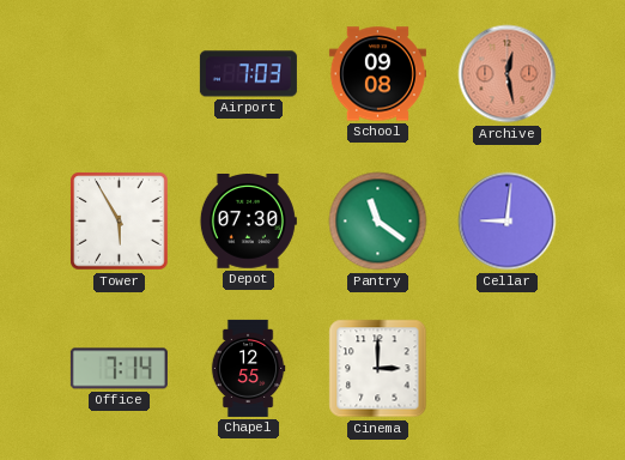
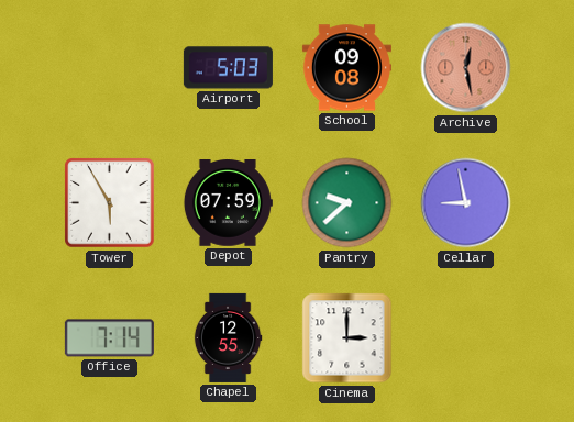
Airport: 7:03 -> 5:03
Depot: 07:30 -> 07:59
Pantry: 11:21 -> 9:38
Cellar: 9:01 -> 8:58
